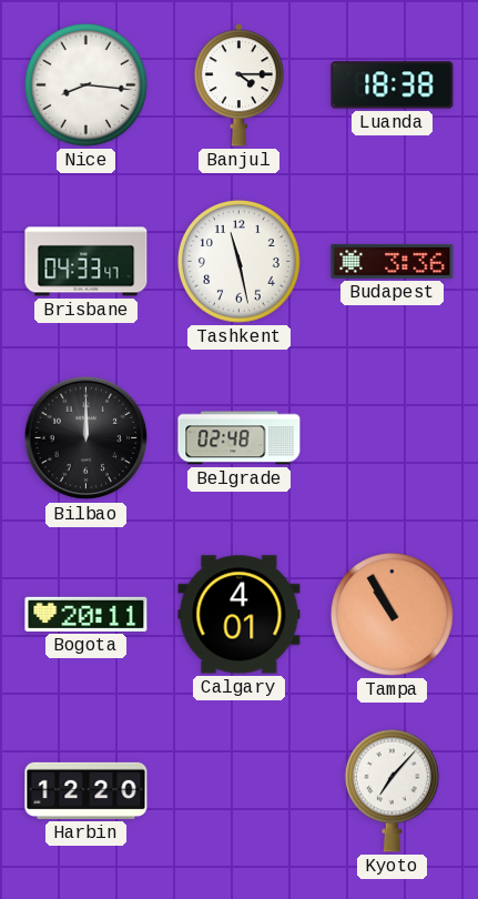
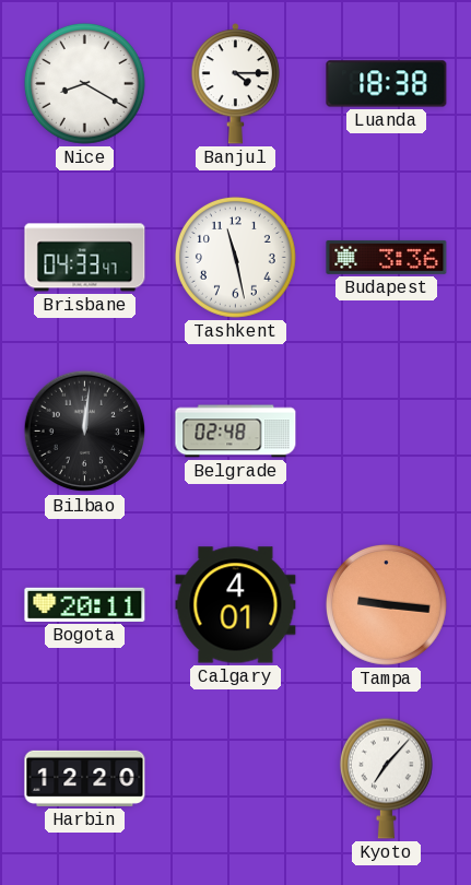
Nice: 8:16 -> 8:20
Bilbao: 12:00 -> 12:01
Tampa: 10:55 -> 9:16
